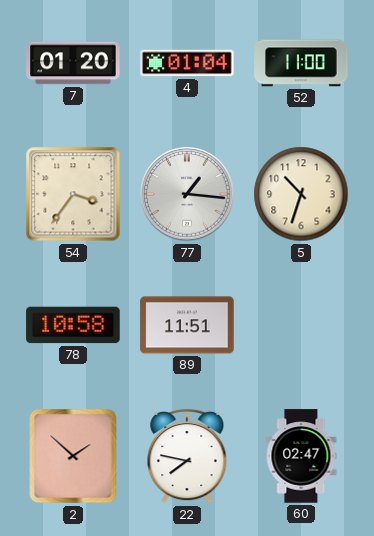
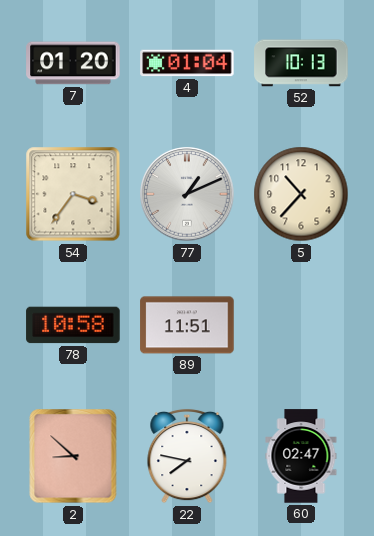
52: 11:00 -> 10:13
77: 1:16 -> 1:11
5: 10:33 -> 10:37
2: 1:52 -> 8:52
